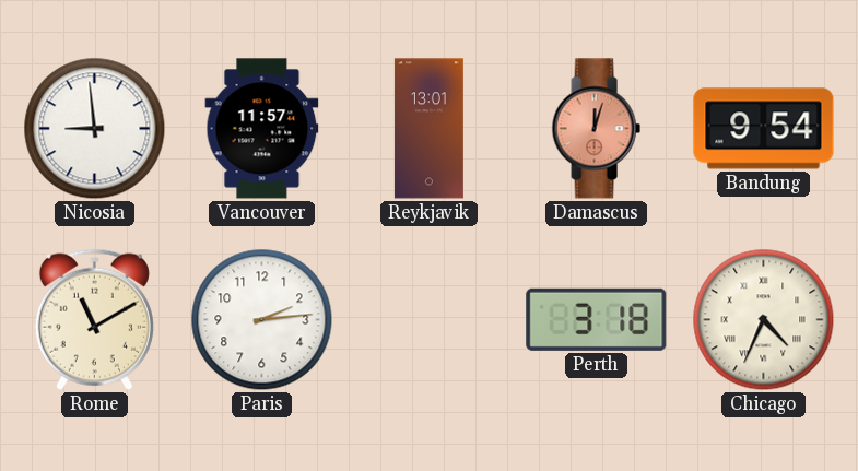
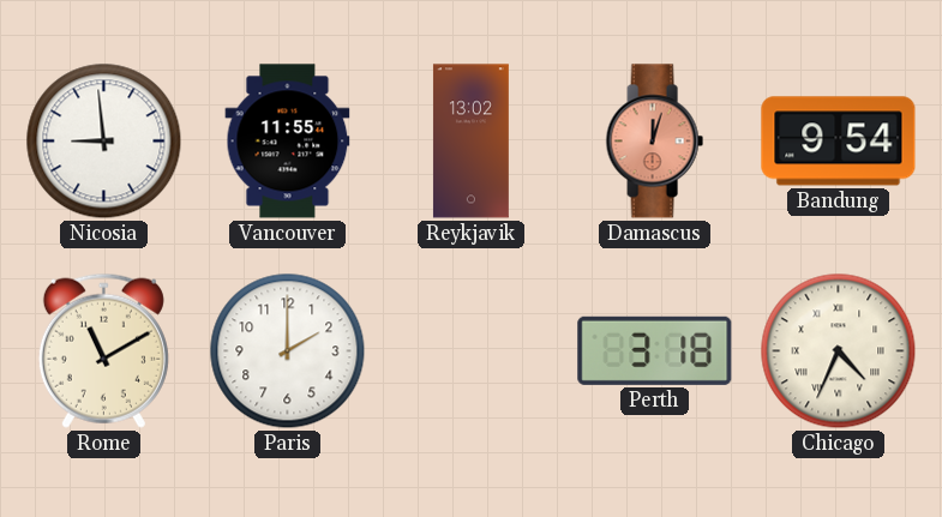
Vancouver: 11:57 -> 11:55
Reykjavik: 13:01 -> 13:02
Paris: 2:14 -> 2:00
